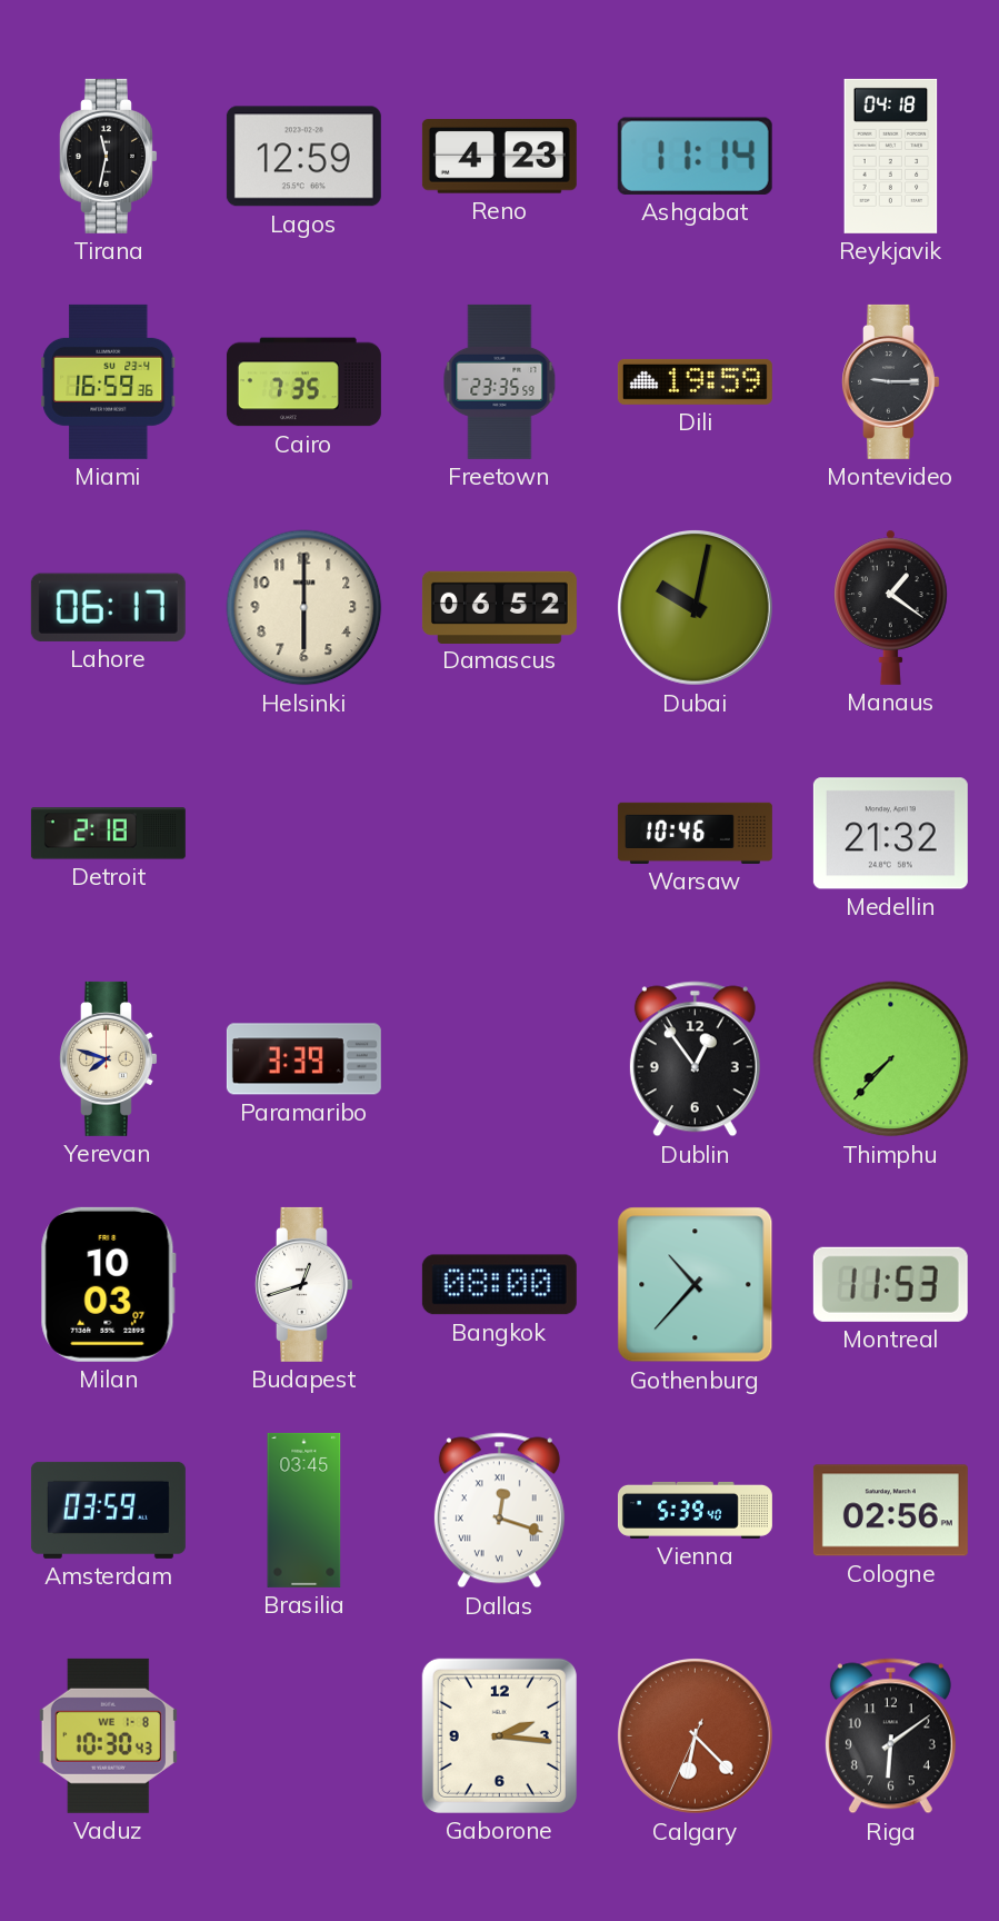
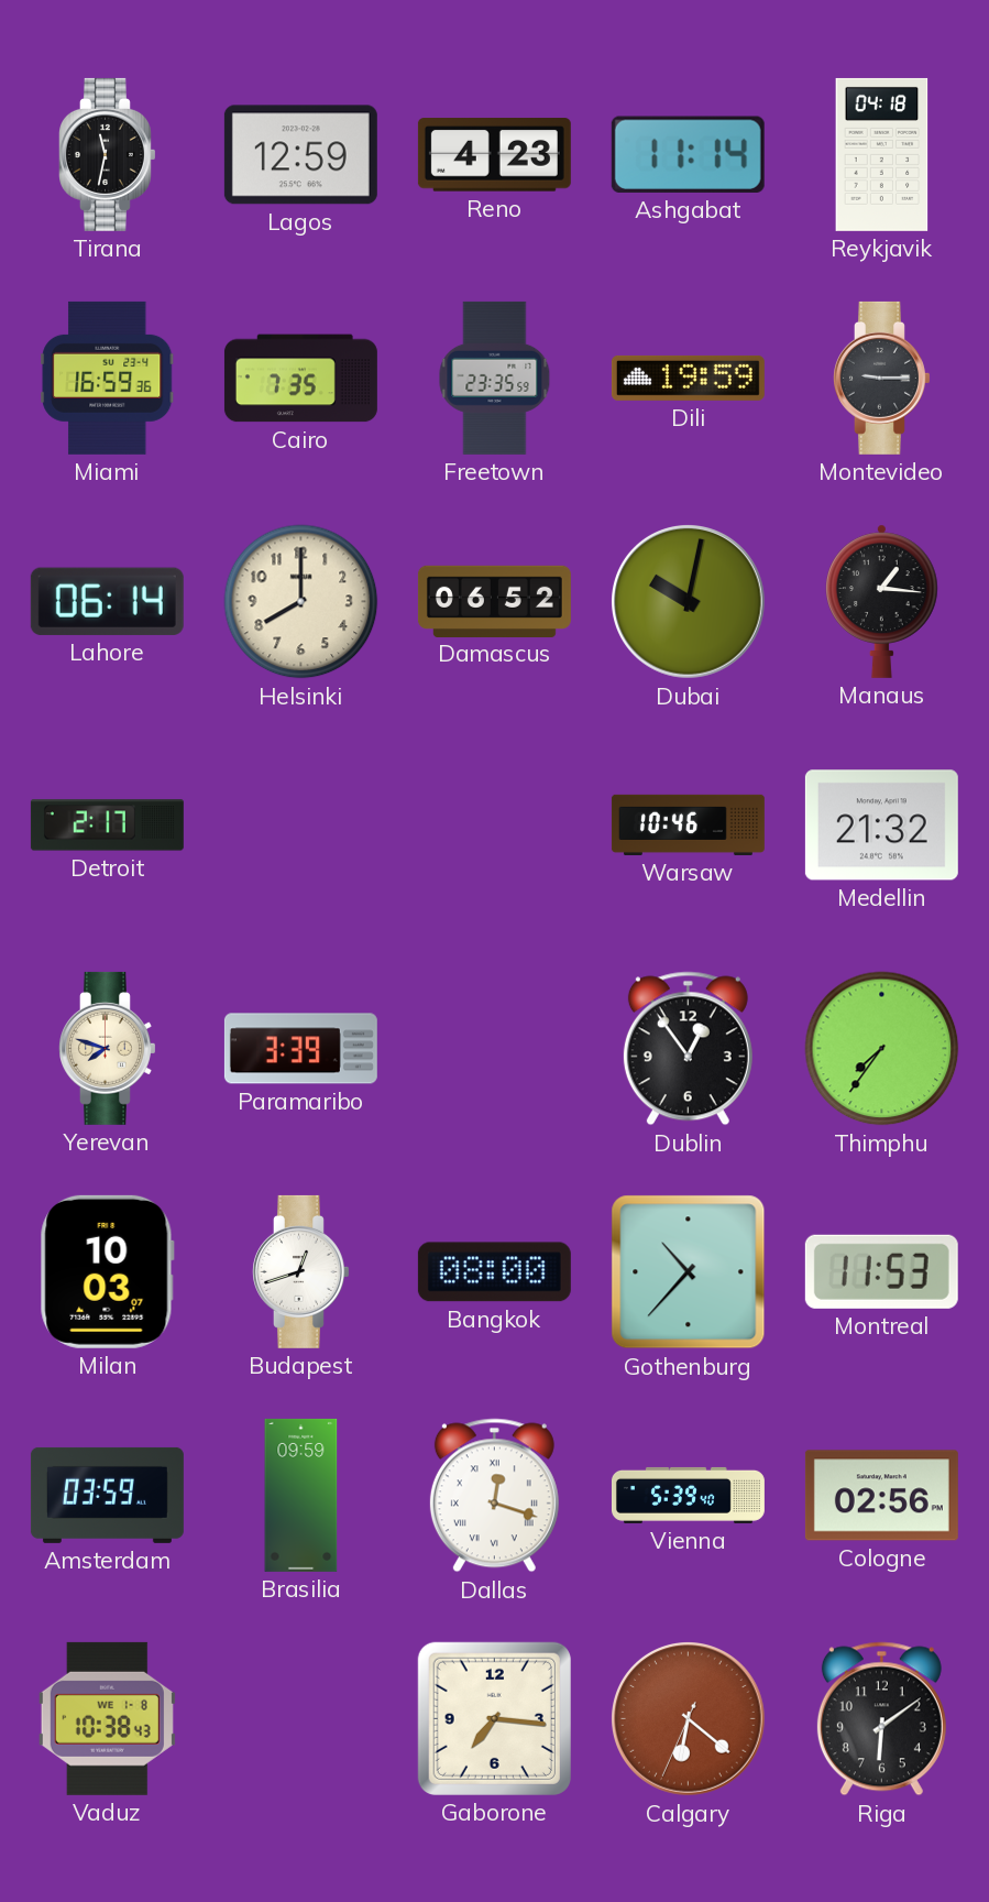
Lahore: 06:17 -> 06:14
Helsinki: 6:00 -> 8:00
Manaus: 1:21 -> 1:16
Detroit: 2:18 -> 2:17
Thimphu: 7:37 -> 7:36
Brasilia: 03:45 -> 09:59
Vaduz: 10:30 -> 10:38
Gaborone: 2:16 -> 7:16
Calgary: 6:22 -> 6:21
